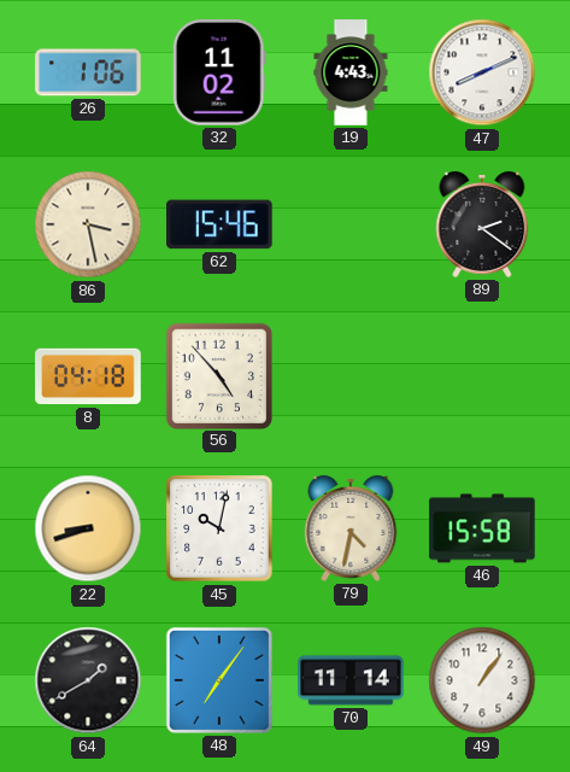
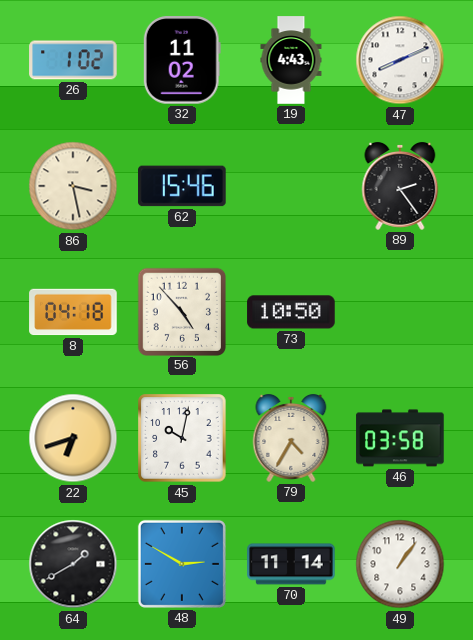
26: 1:06 -> 1:02
89: 2:21 -> 2:24
73: none -> 10:50
22: 8:42 -> 6:42
79: 4:32 -> 4:35
46: 15:58 -> 03:58
48: 7:06 -> 2:50
